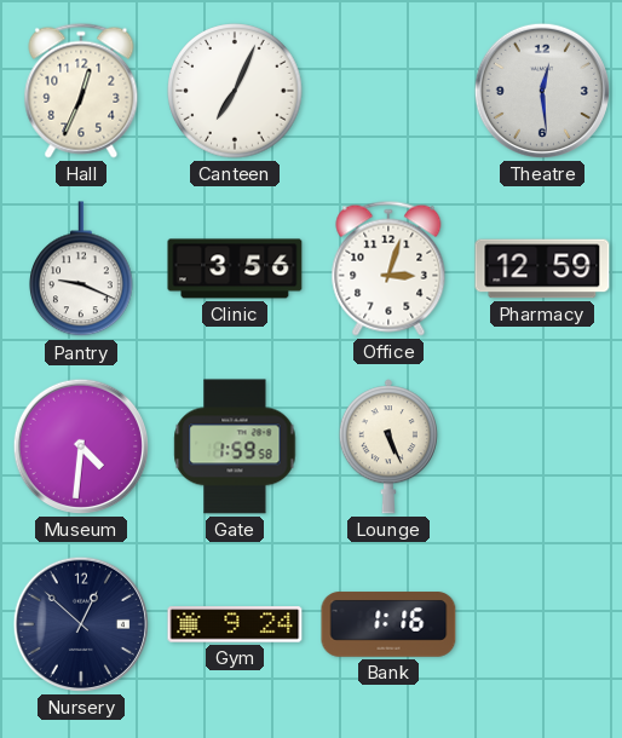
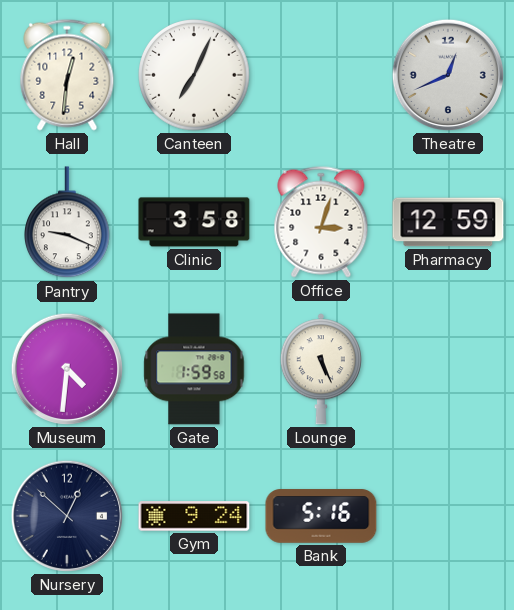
Hall: 12:34 -> 12:31
Theatre: 12:29 -> 12:41
Clinic: 3:56 -> 3:58
Bank: 1:16 -> 5:16
